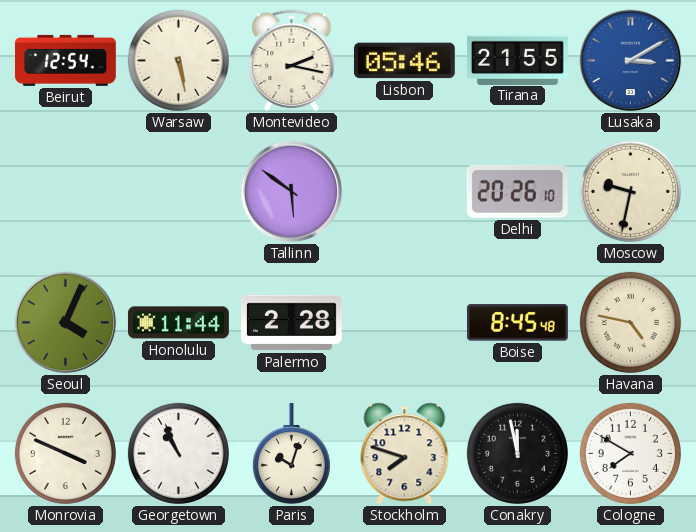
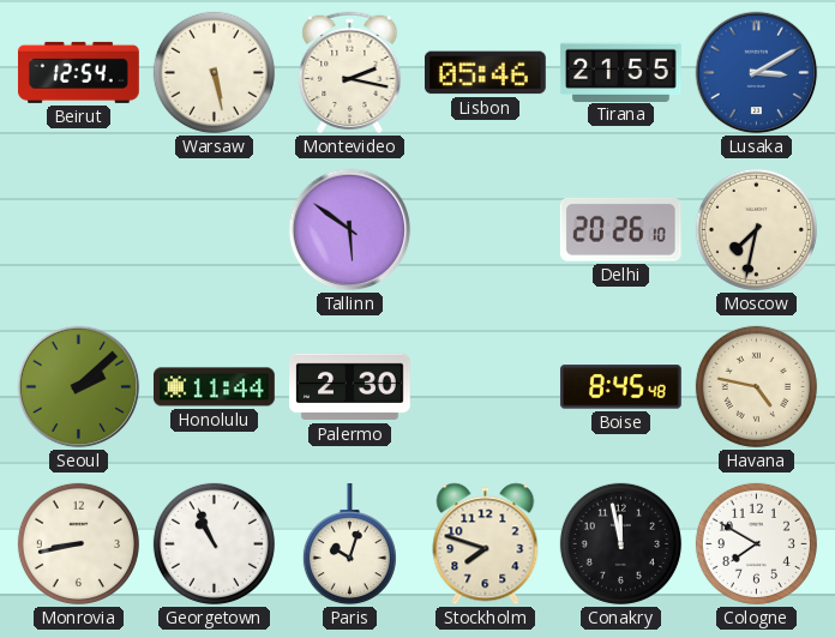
Moscow: 9:32 -> 7:32
Seoul: 4:04 -> 2:08
Palermo: 2:28 -> 2:30
Monrovia: 3:49 -> 8:43
